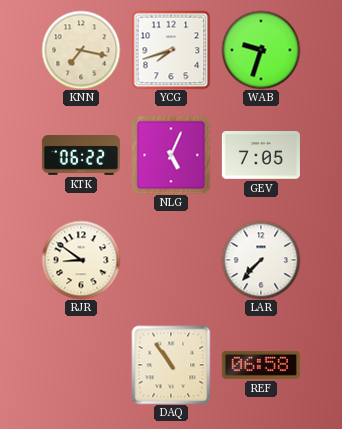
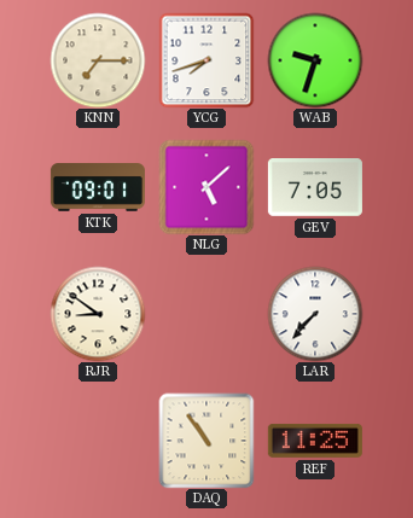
KNN: 7:17 -> 7:15
KTK: 06:22 -> 09:01
NLG: 5:04 -> 5:08
REF: 06:58 -> 11:25
